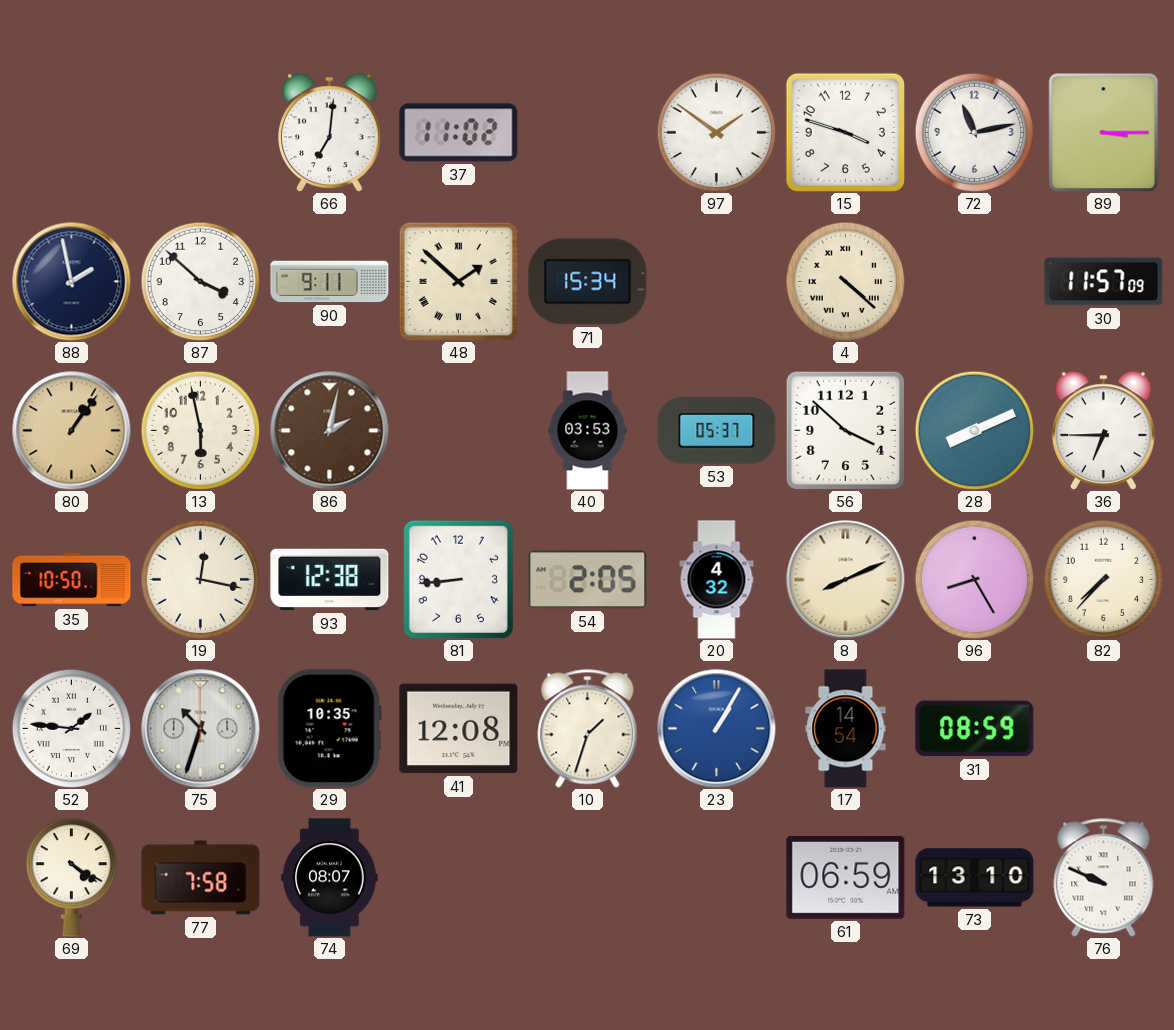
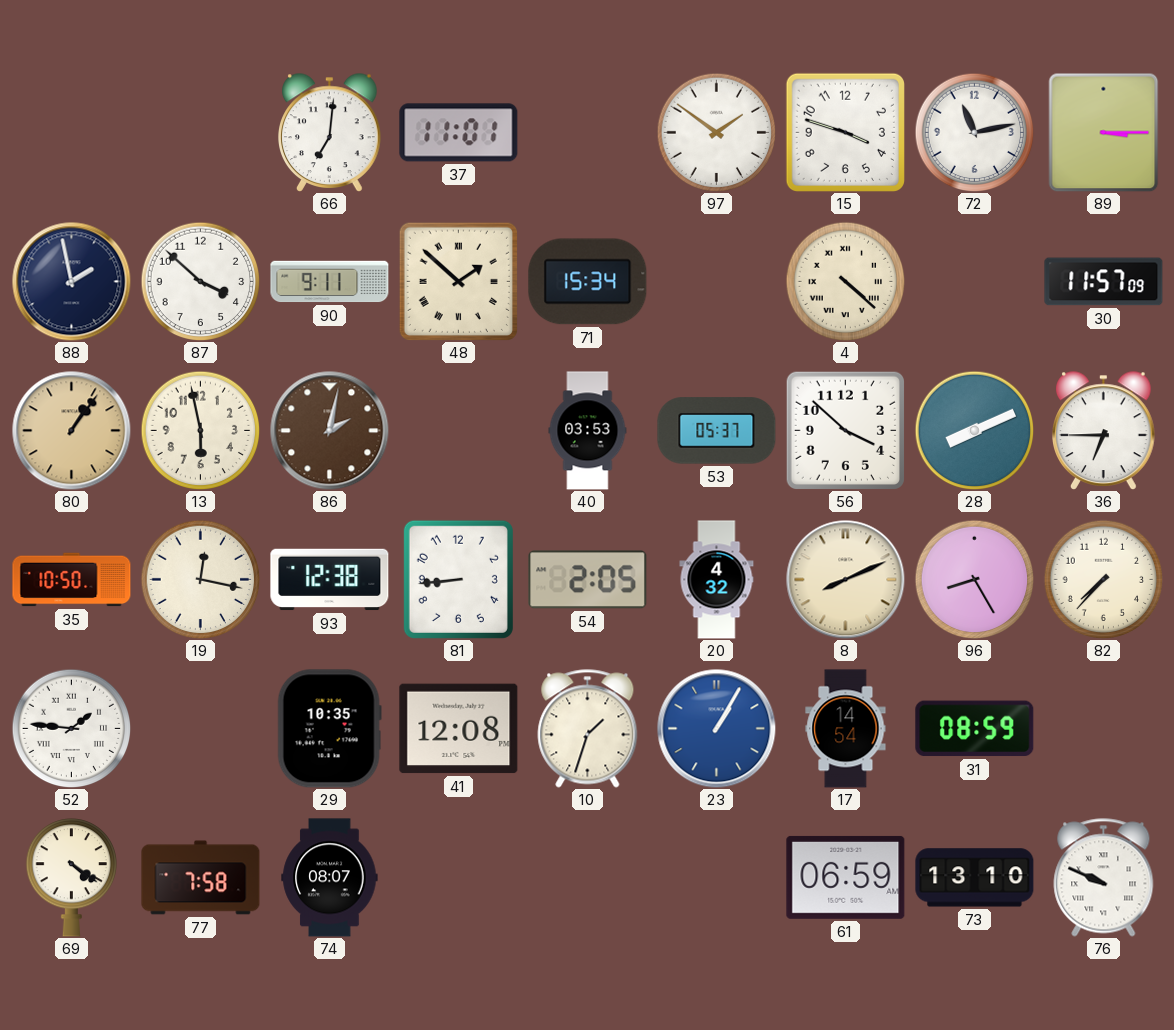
37: 11:02 -> 11:01
75: 10:33 -> none
